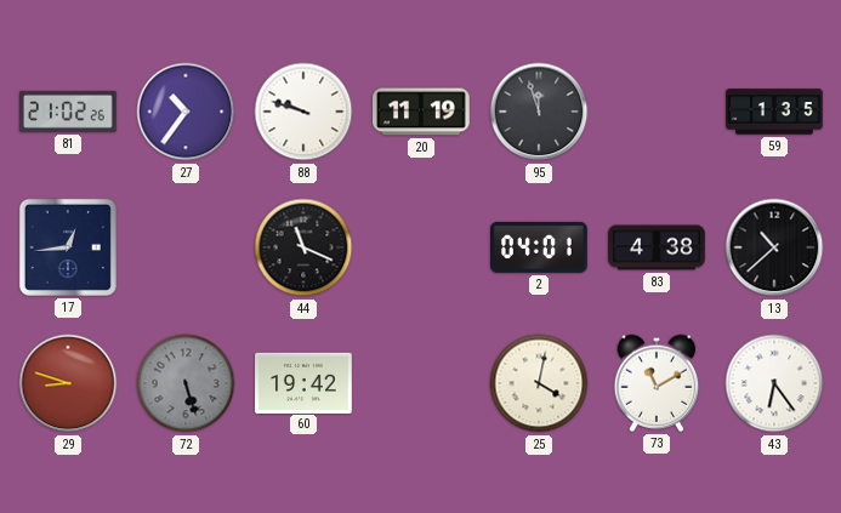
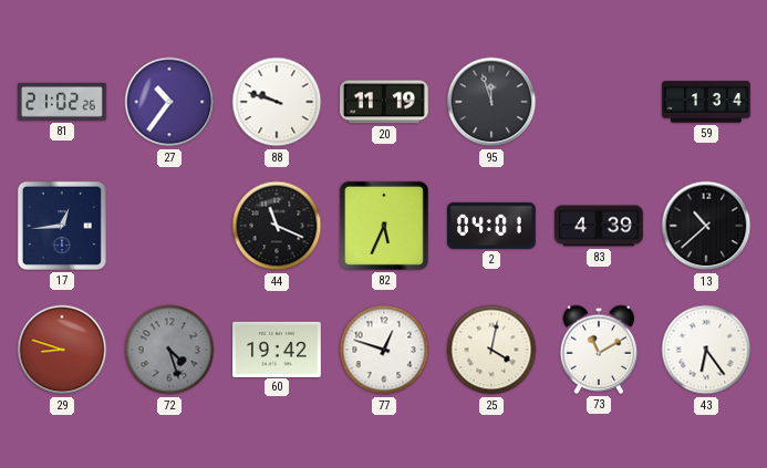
59: 1:35 -> 1:34
82: none -> 5:34
83: 4:38 -> 4:39
72: 5:27 -> 4:27
77: none -> 12:48
